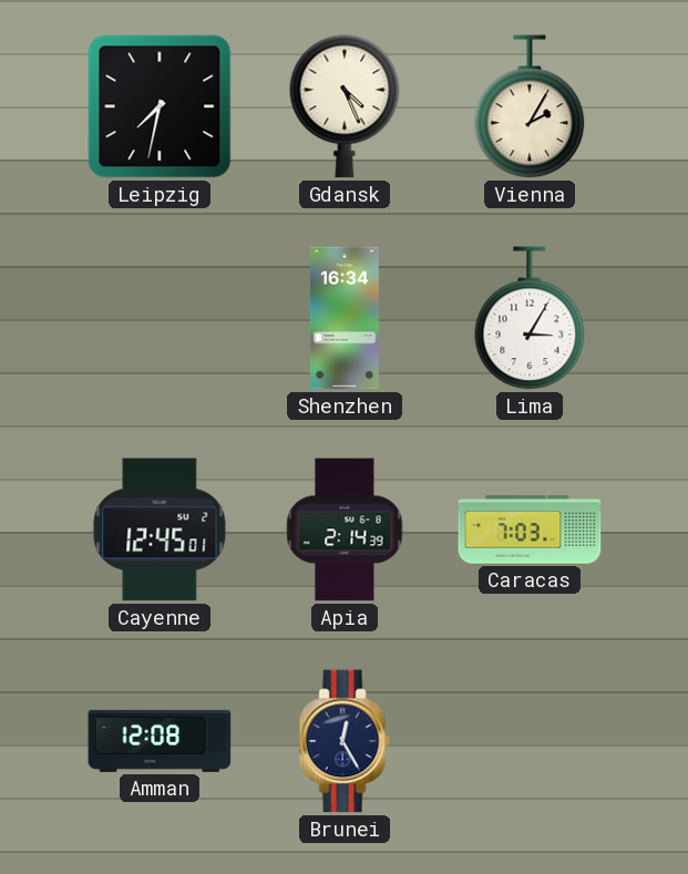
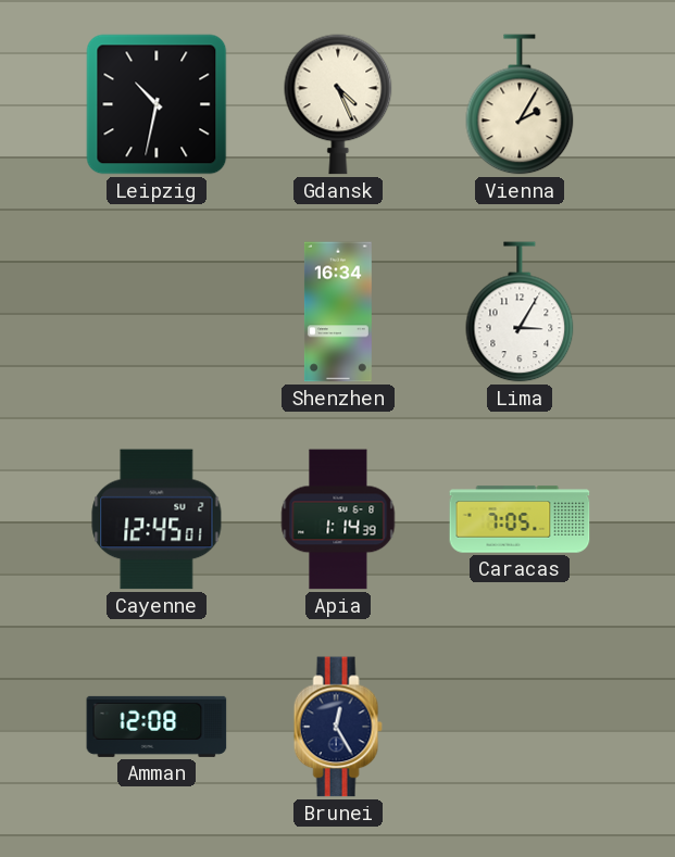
Leipzig: 7:32 -> 10:32
Apia: 2:14 -> 1:14
Caracas: 7:03 -> 7:05
